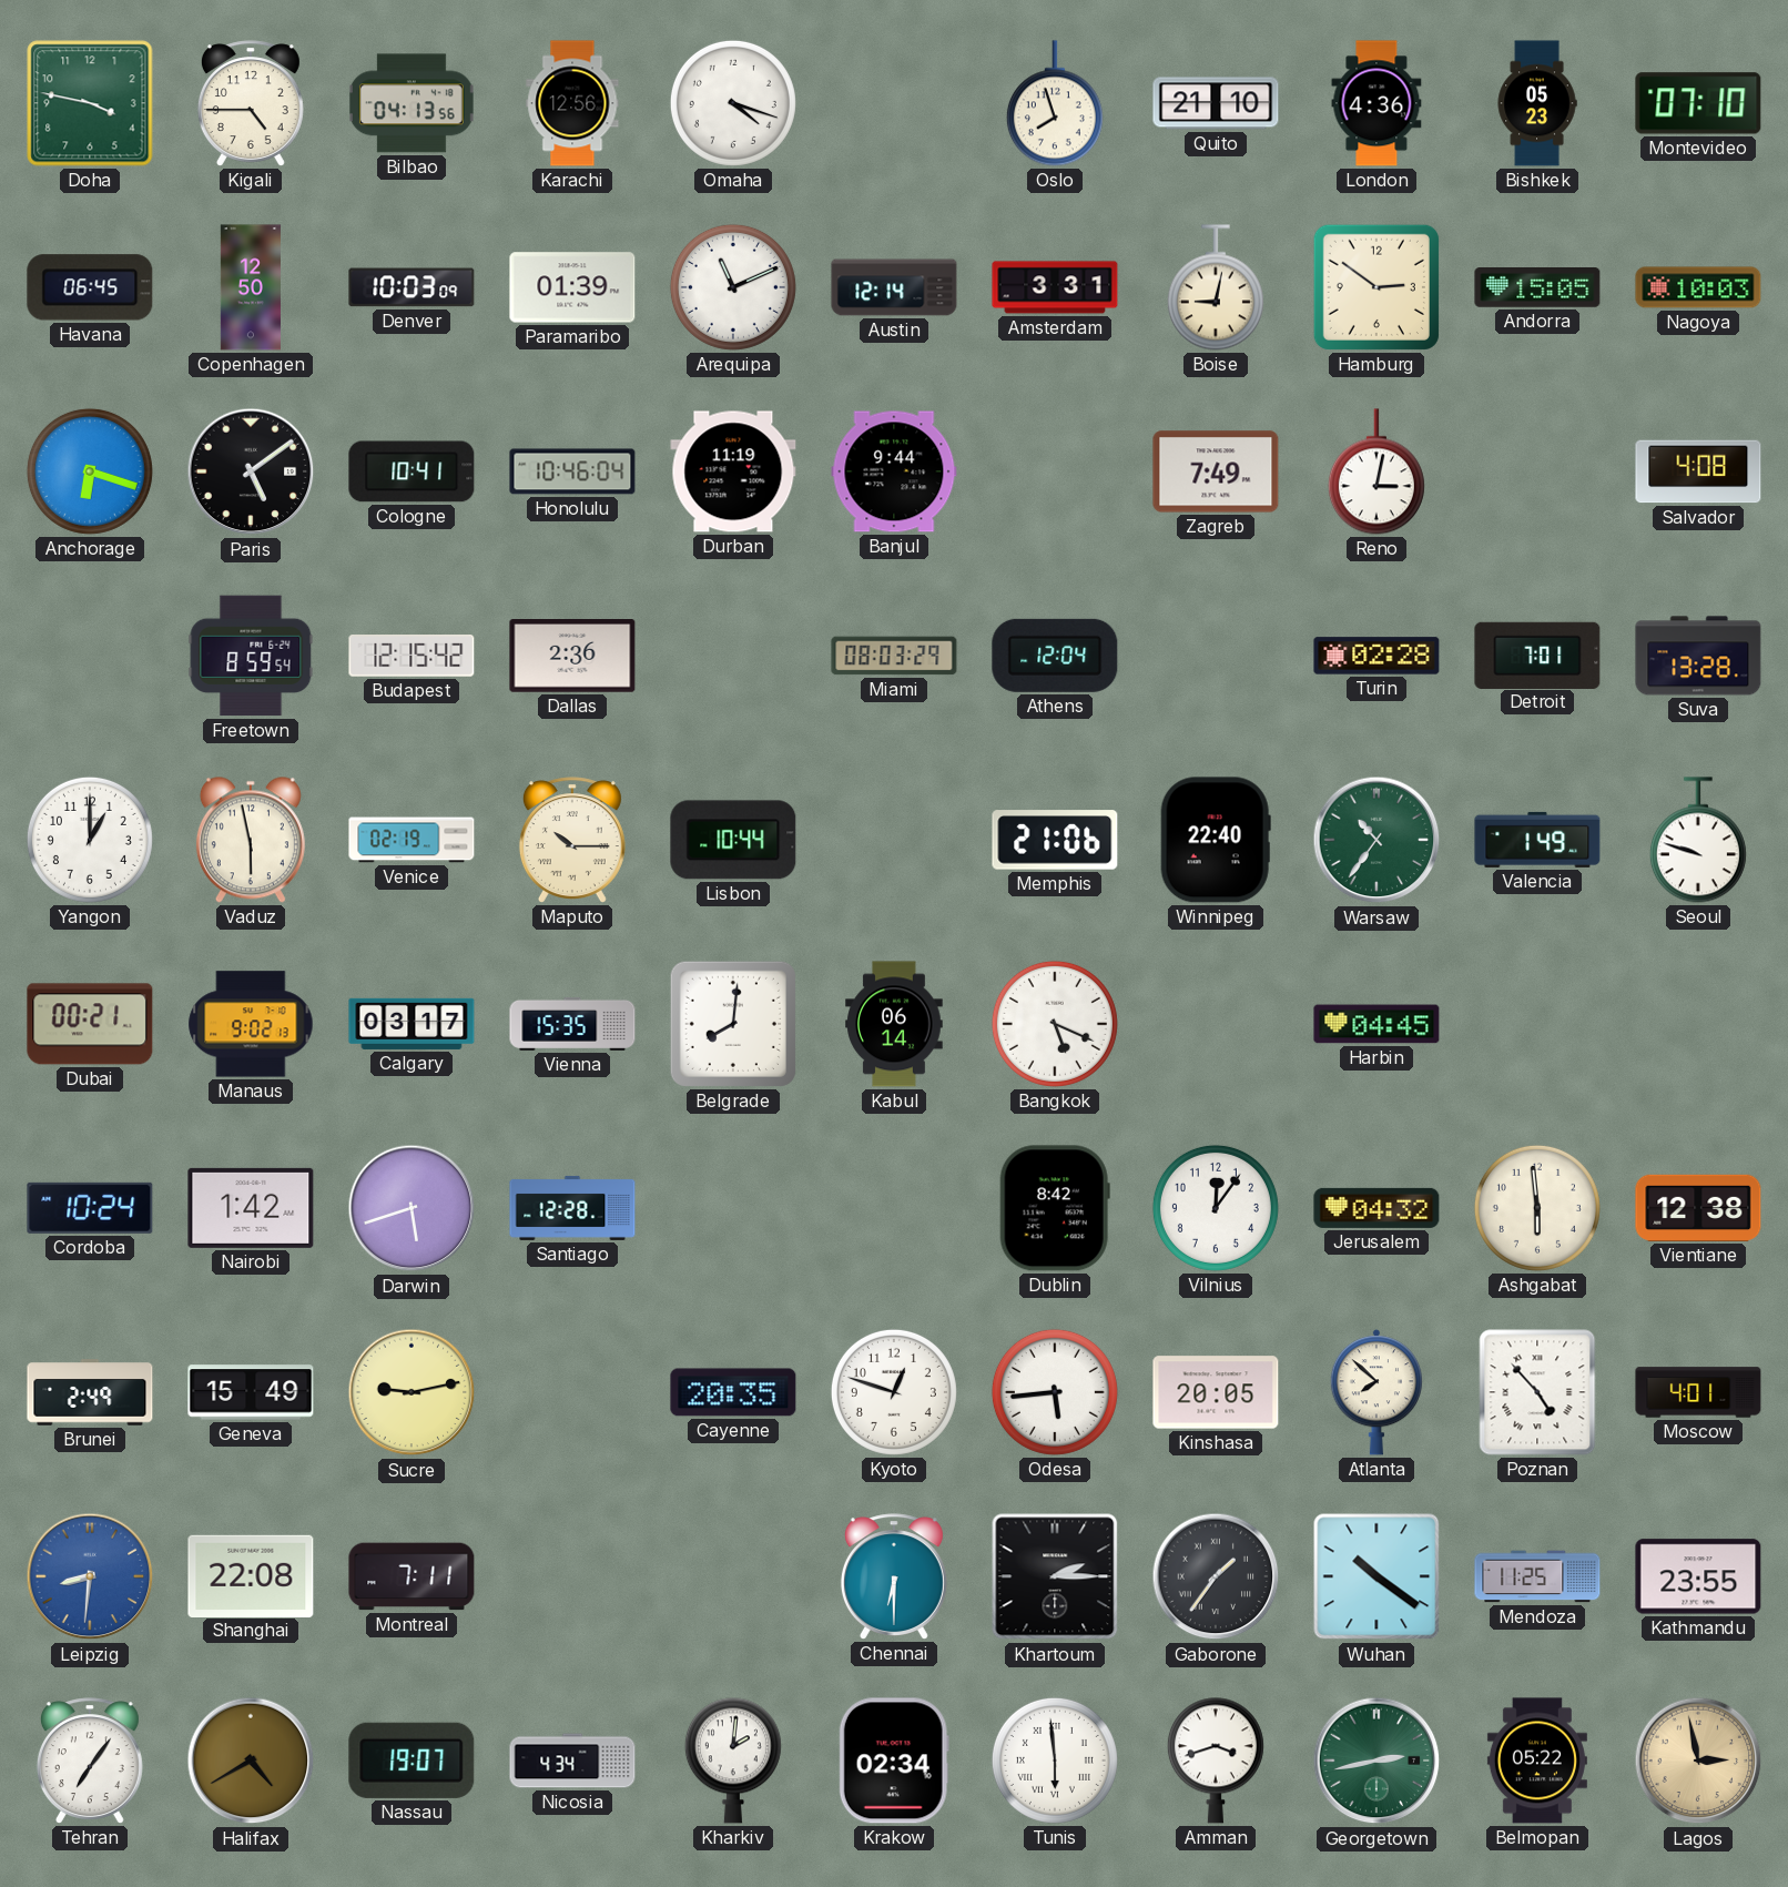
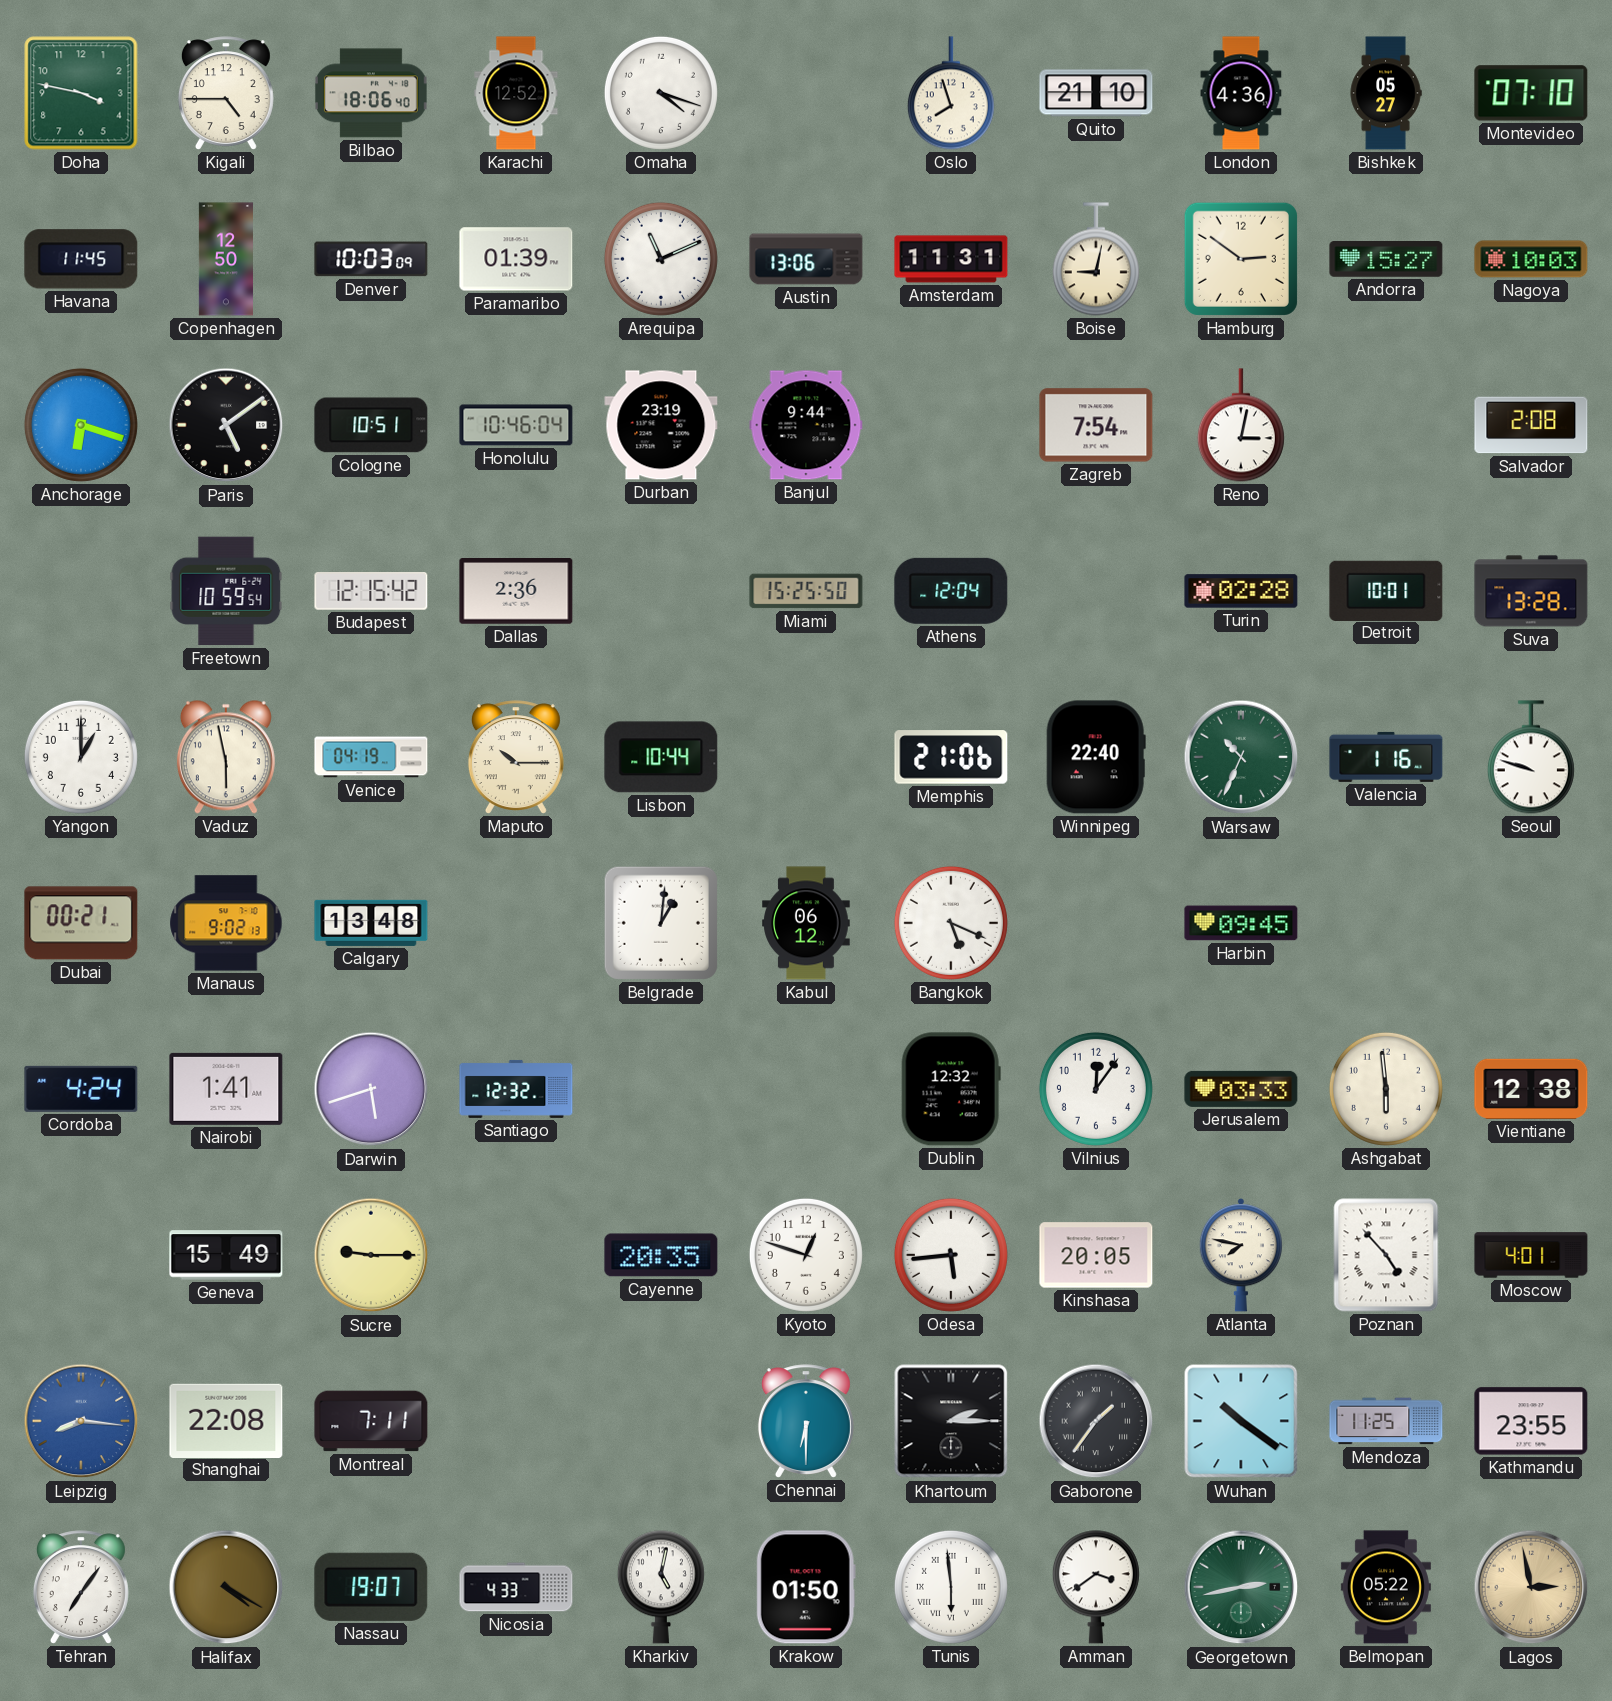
Bilbao: 04:13 -> 18:06
Karachi: 12:56 -> 12:52
Bishkek: 05:23 -> 05:27
Havana: 06:45 -> 11:45
Austin: 12:14 -> 13:06
Amsterdam: 3:31 -> 11:31
Andorra: 15:05 -> 15:27
Cologne: 10:41 -> 10:51
Durban: 11:19 -> 23:19
Zagreb: 7:49 -> 7:54
Salvador: 4:08 -> 2:08
Freetown: 8:59 -> 10:59
Miami: 08:03 -> 15:25
Detroit: 7:01 -> 10:01
Venice: 02:19 -> 04:19
Warsaw: 10:36 -> 10:34
Valencia: 1:49 -> 1:16
Calgary: 03:17 -> 13:48
Vienna: 15:35 -> none
Belgrade: 8:01 -> 1:01
Kabul: 06:14 -> 06:12
Harbin: 04:45 -> 09:45
Cordoba: 10:24 -> 4:24
Nairobi: 1:42 -> 1:41
Santiago: 12:28 -> 12:32
Dublin: 8:42 -> 12:32
Jerusalem: 04:32 -> 03:33
Brunei: 2:49 -> none
Sucre: 9:13 -> 9:15
Atlanta: 7:52 -> 7:47
Leipzig: 8:31 -> 8:16
Halifax: 4:40 -> 4:20
Nicosia: 4:34 -> 4:33
Kharkiv: 2:01 -> 5:02
Krakow: 02:34 -> 01:50
Amman: 3:42 -> 3:39
